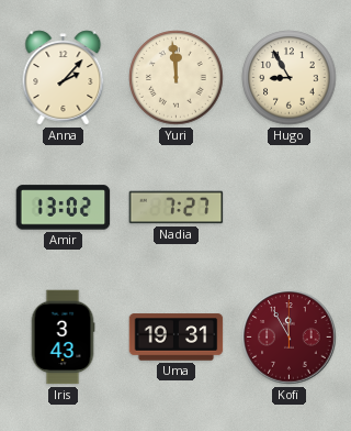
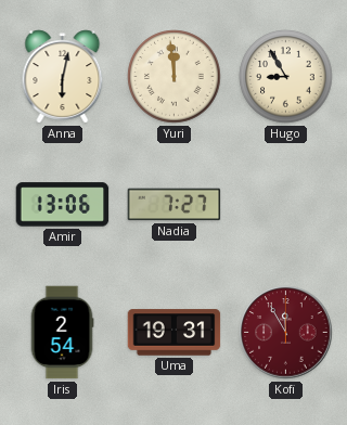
Anna: 2:07 -> 6:02
Amir: 13:02 -> 13:06
Iris: 3:43 -> 2:54
